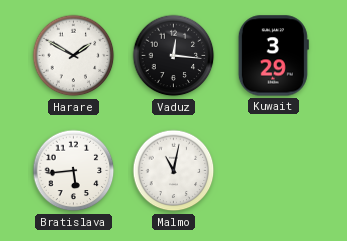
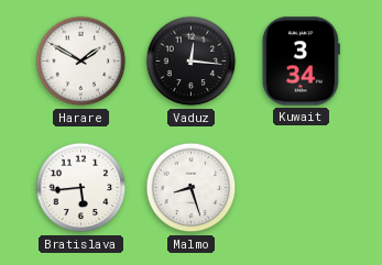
Kuwait: 3:29 -> 3:34
Malmo: 11:02 -> 8:27
